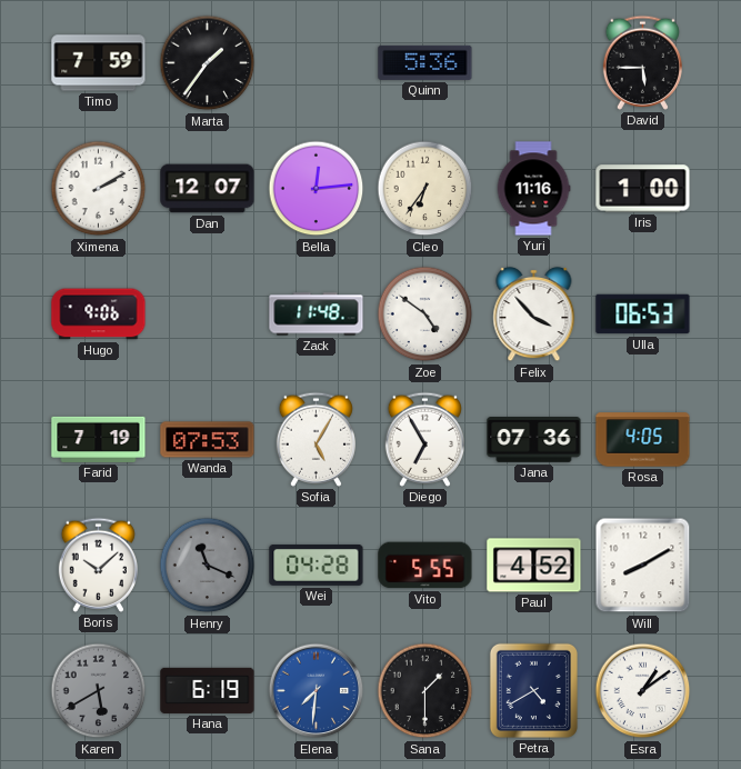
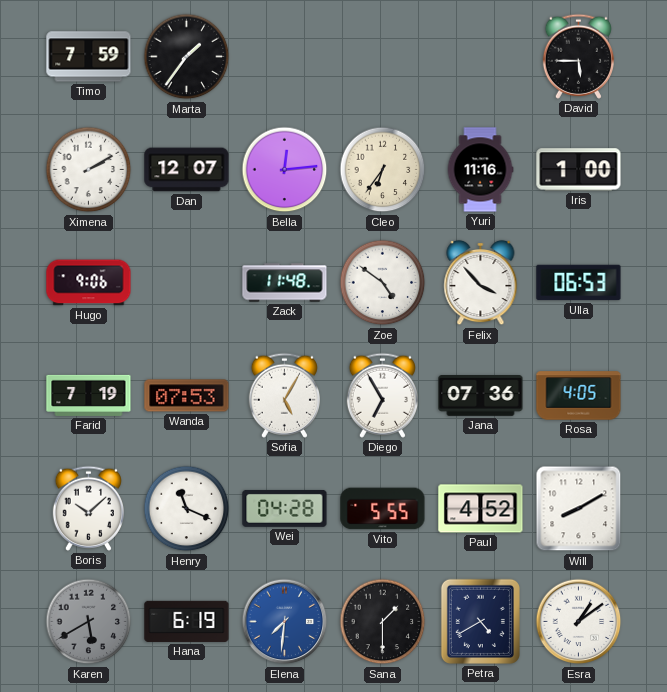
Quinn: 5:36 -> none
Henry dial: grey -> white
